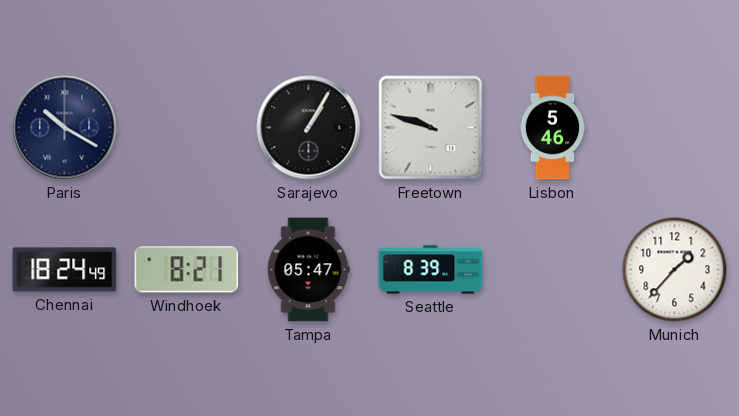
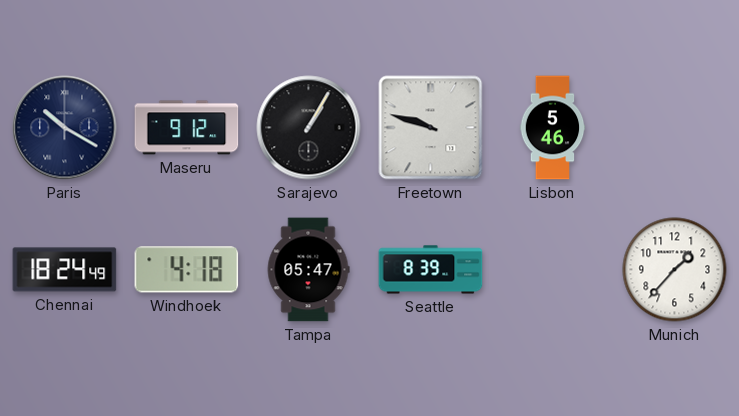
Maseru: none -> 9:12
Windhoek: 8:21 -> 4:18
